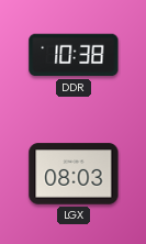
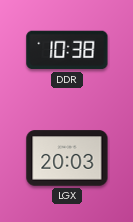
LGX: 08:03 -> 20:03
